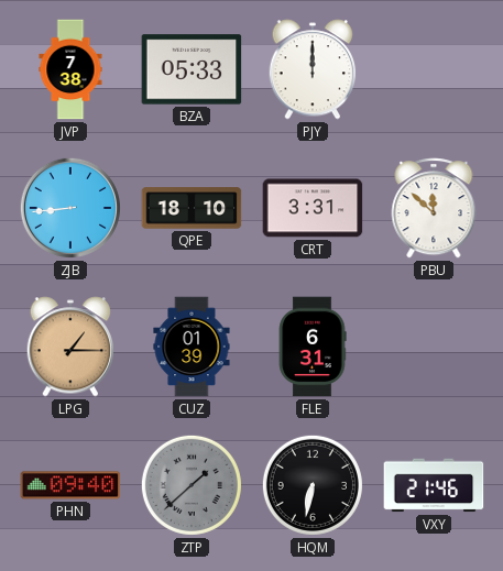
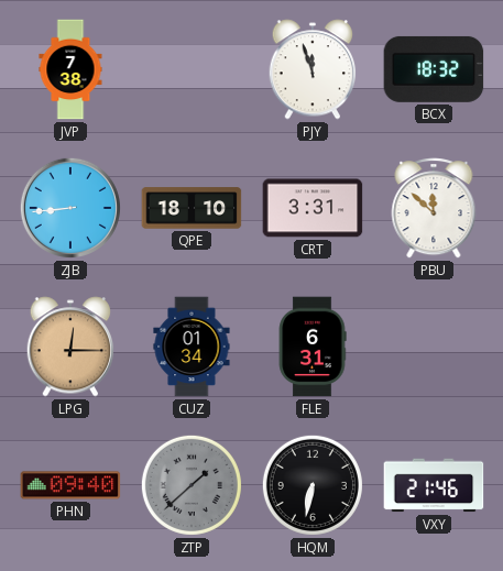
BZA: 05:33 -> none
PJY: 12:00 -> 11:57
BCX: none -> 18:32
LPG: 1:15 -> 12:15
CUZ: 01:39 -> 01:34
